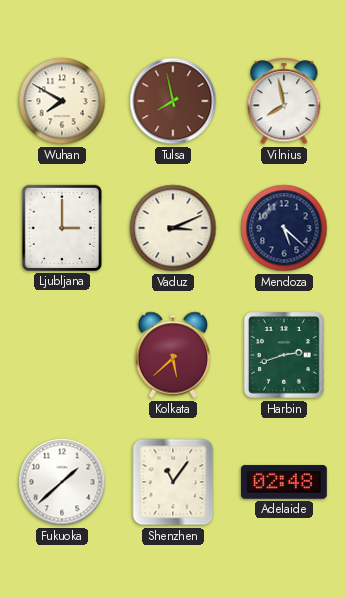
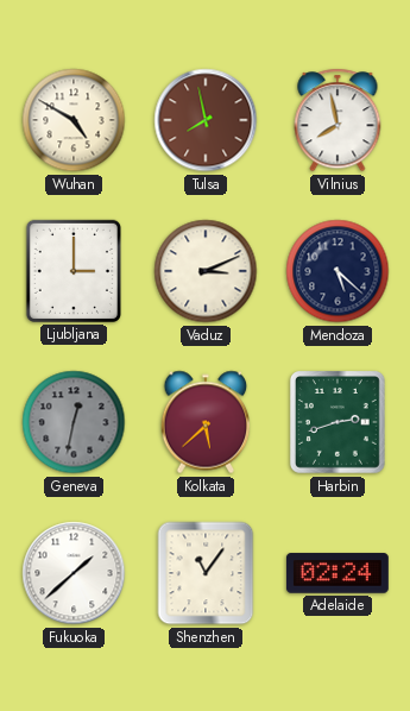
Wuhan: 7:50 -> 4:50
Geneva: none -> 12:32
Adelaide: 02:48 -> 02:24
